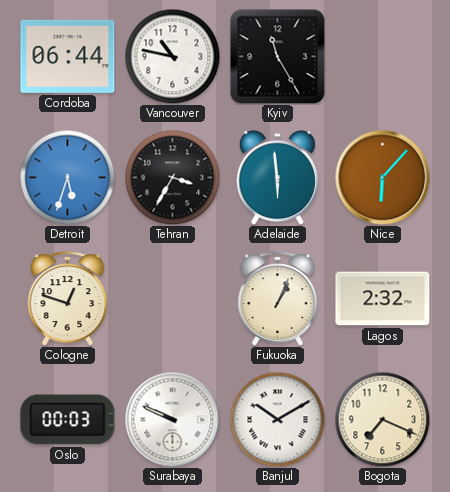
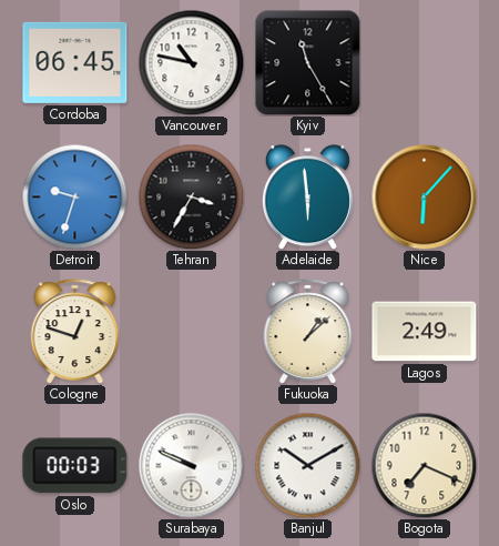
Cordoba: 06:44 -> 06:45
Detroit: 5:33 -> 9:33
Fukuoka: 1:04 -> 1:08
Lagos: 2:32 -> 2:49
